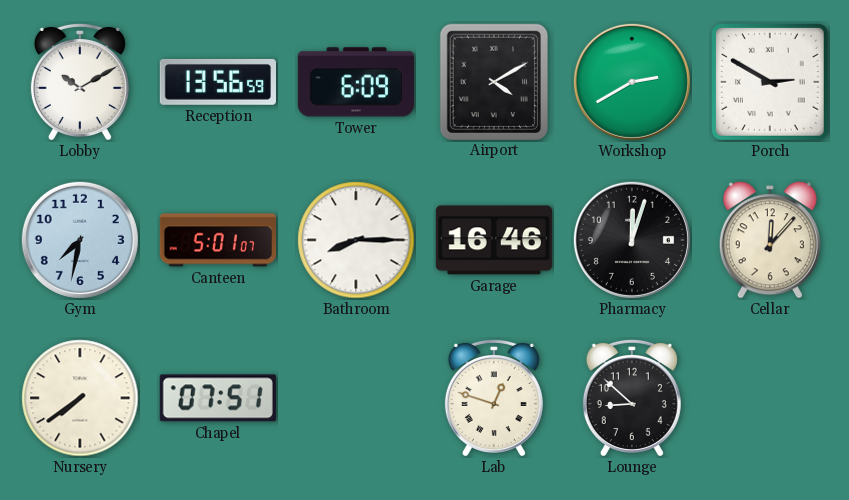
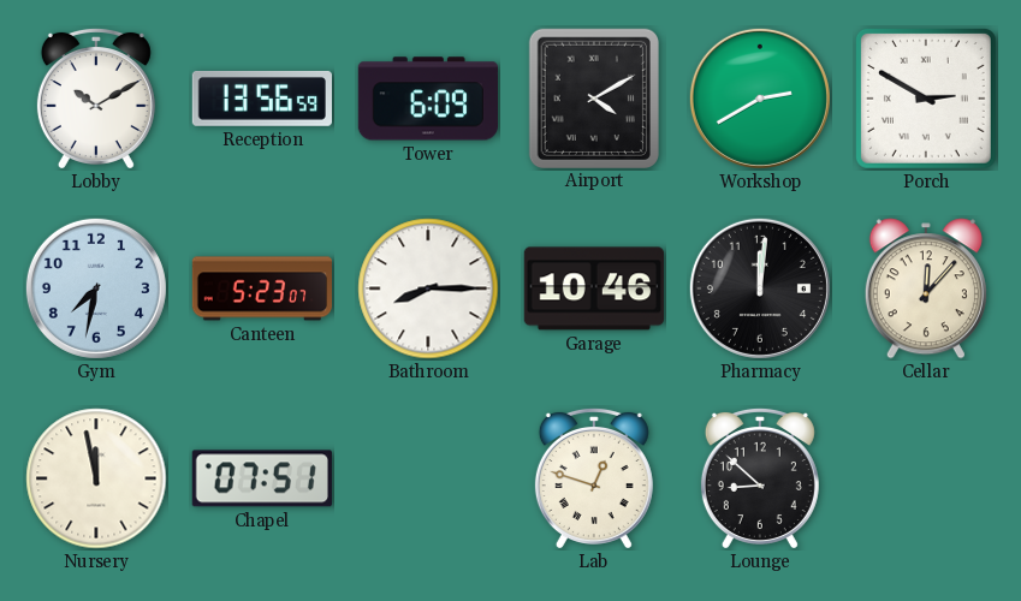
Canteen: 5:01 -> 5:23
Garage: 16:46 -> 10:46
Pharmacy: 12:03 -> 12:01
Nursery: 7:39 -> 11:58
